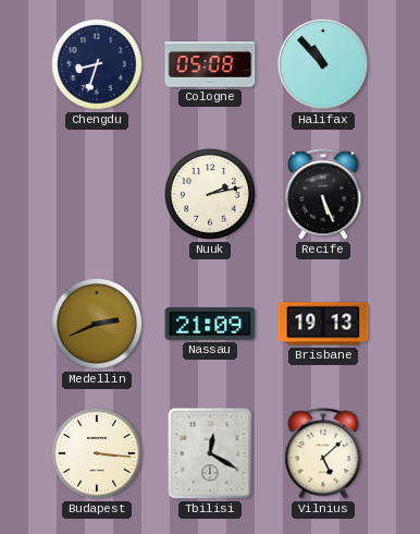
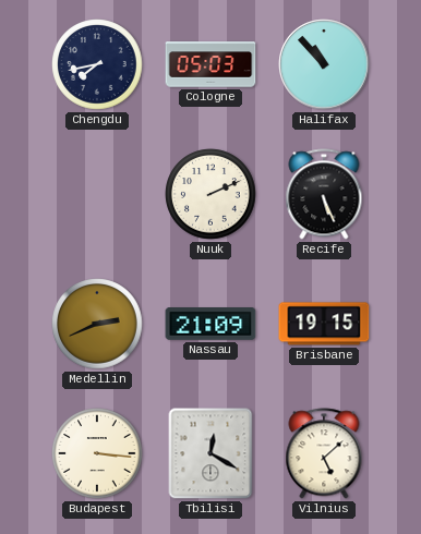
Chengdu: 8:33 -> 7:43
Cologne: 05:08 -> 05:03
Nuuk: 2:13 -> 2:11
Brisbane: 19:13 -> 19:15
